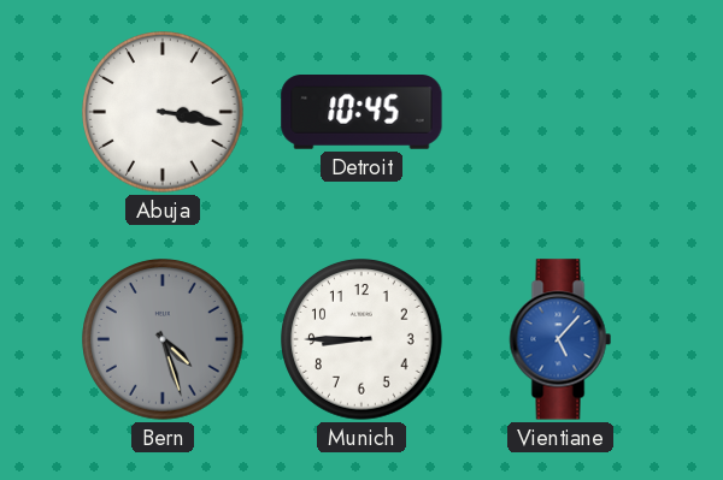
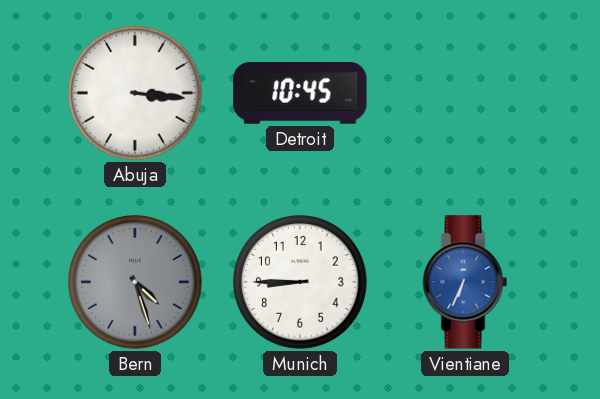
Abuja: 3:17 -> 3:16
Vientiane: 5:07 -> 6:34
